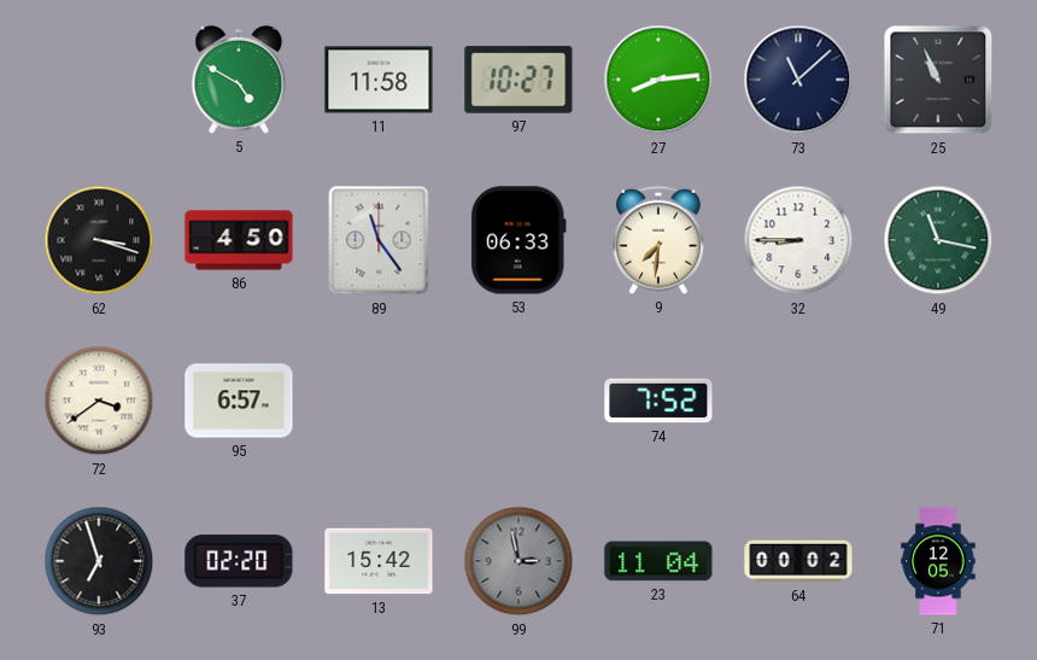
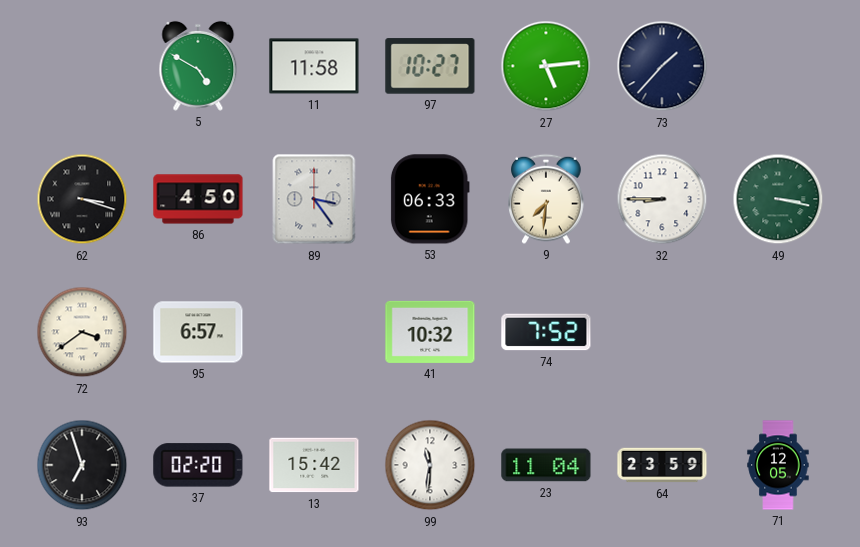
27: 8:14 -> 5:14
73: 11:08 -> 1:37
25: 10:56 -> none
89: 11:24 -> 3:24
49: 11:17 -> 3:17
41: none -> 10:32
99: 2:58 -> 11:31
99 dial: grey -> white
64: 00:02 -> 23:59
